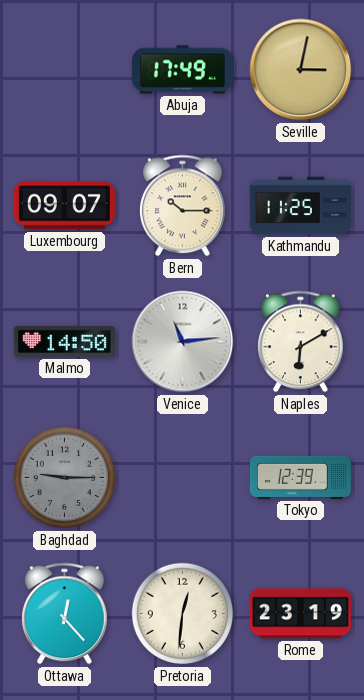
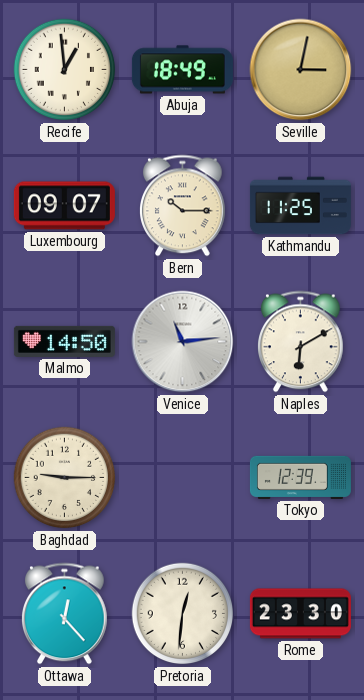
Recife: none -> 12:59
Abuja: 17:49 -> 18:49
Baghdad dial: grey -> cream
Rome: 23:19 -> 23:30
